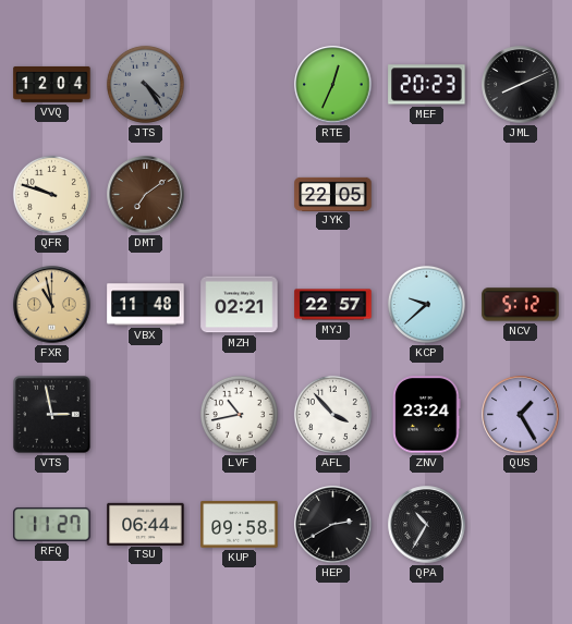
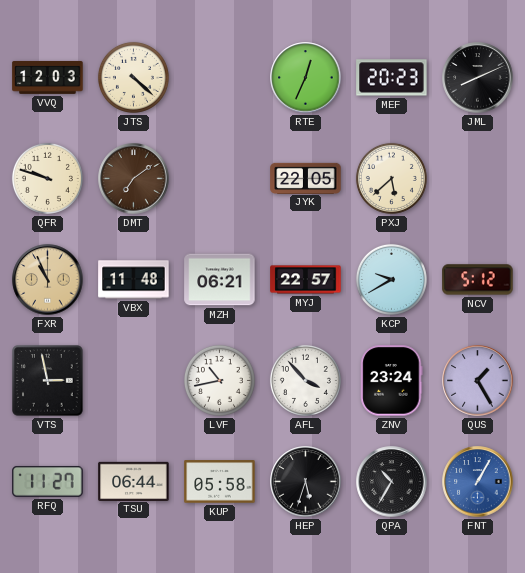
VVQ: 12:04 -> 12:03
JTS: 4:24 -> 4:22
JTS dial: grey -> cream
PXJ: none -> 5:38
FXR: 10:58 -> 10:56
MZH: 02:21 -> 06:21
KCP: 9:38 -> 9:40
KUP: 09:58 -> 05:58
HEP: 2:40 -> 5:33
FNT: none -> 1:05
